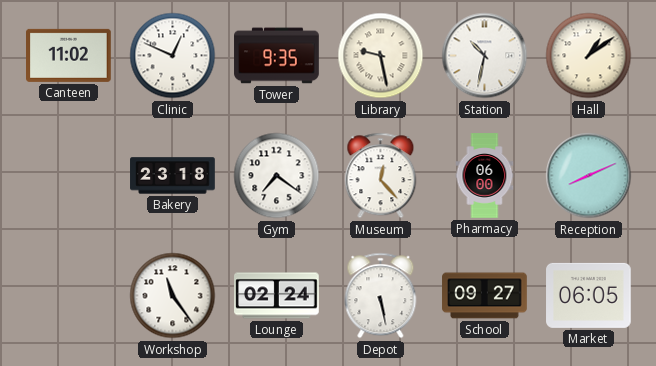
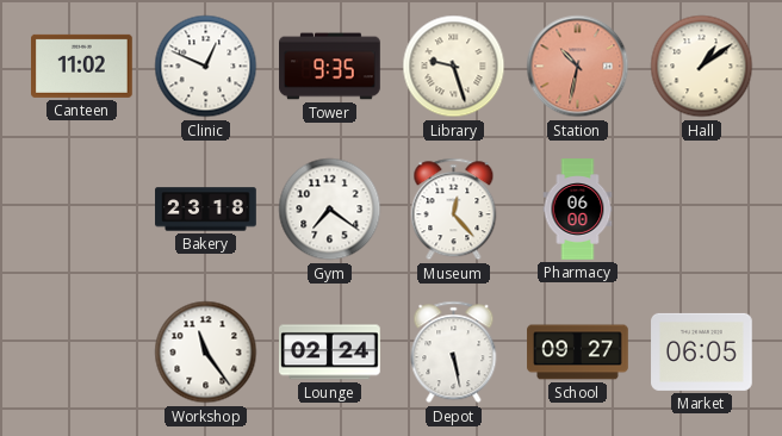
Library: 9:28 -> 9:27
Station dial: white -> salmon
Reception: 8:11 -> none
